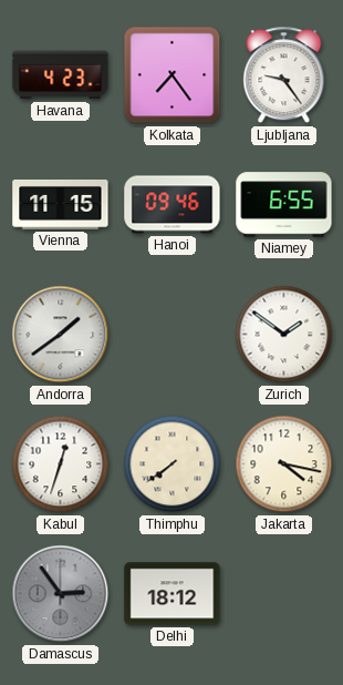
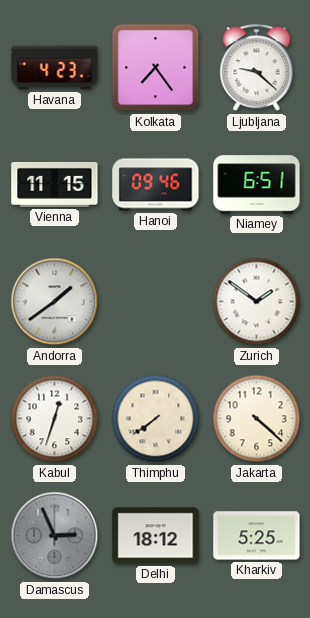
Ljubljana: 9:24 -> 9:22
Niamey: 6:55 -> 6:51
Jakarta: 4:17 -> 4:22
Damascus: 2:54 -> 2:56
Kharkiv: none -> 5:25
